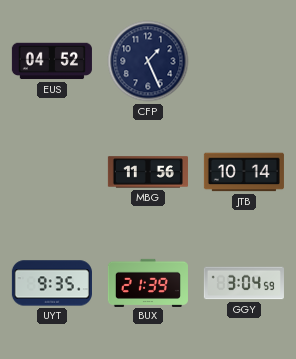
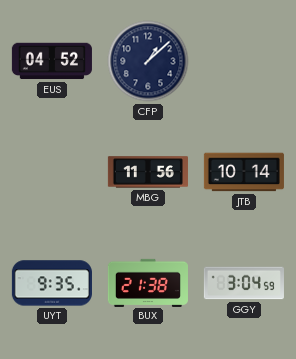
CFP: 1:26 -> 1:08
BUX: 21:39 -> 21:38
